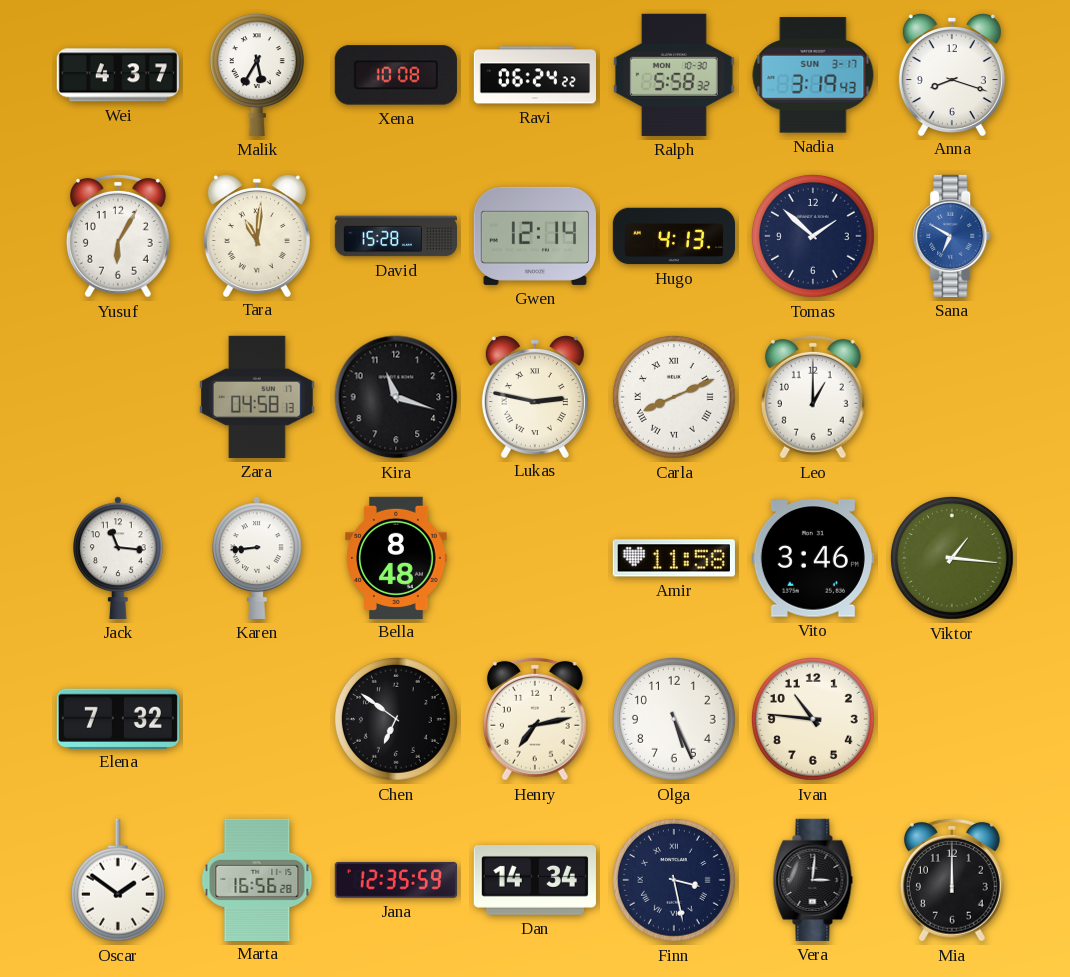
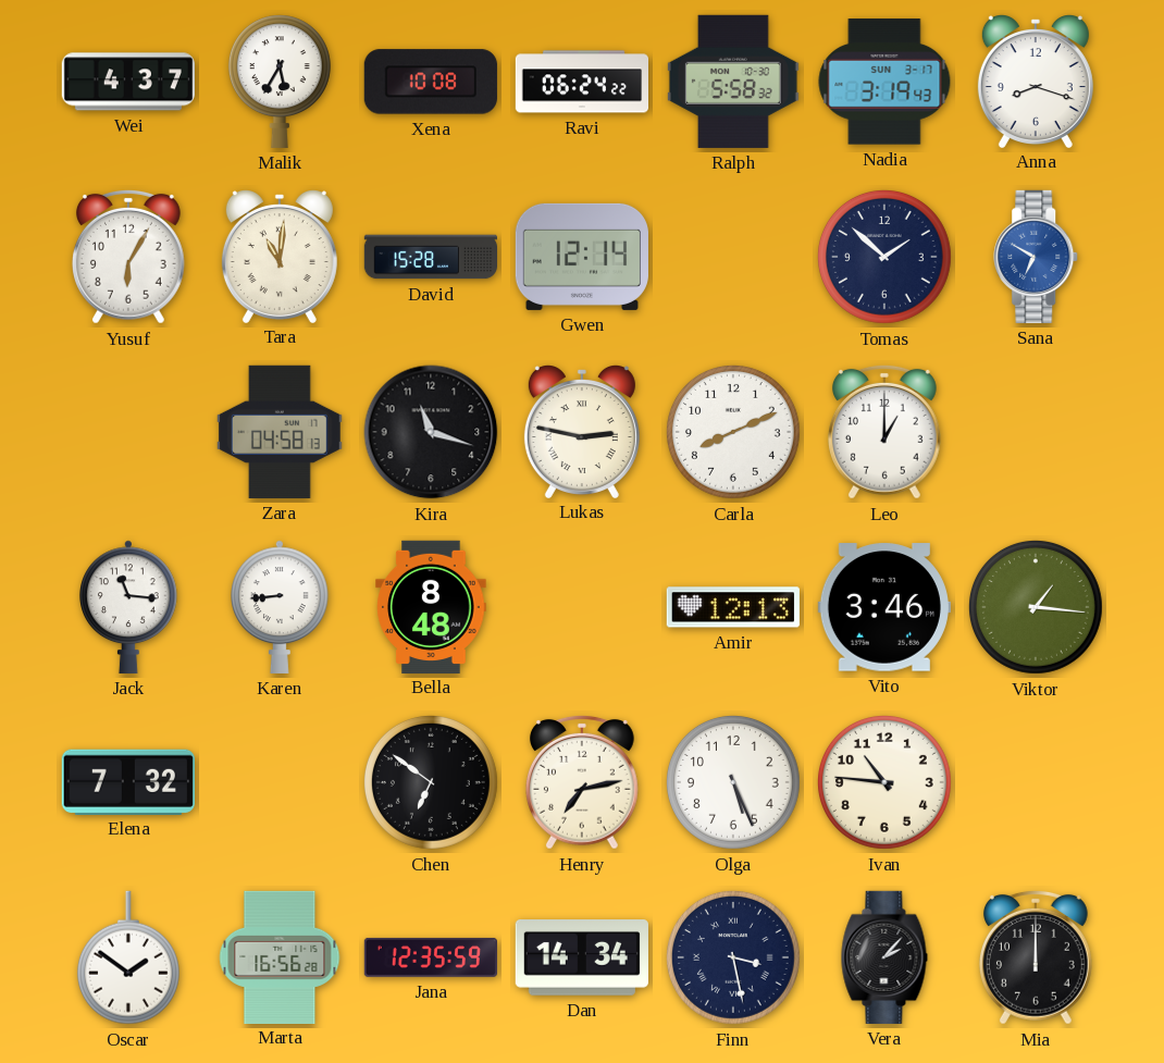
Hugo: 4:13 -> none
Carla numerals: Roman -> Arabic
Amir: 11:58 -> 12:13
Vera: 3:01 -> 2:07
